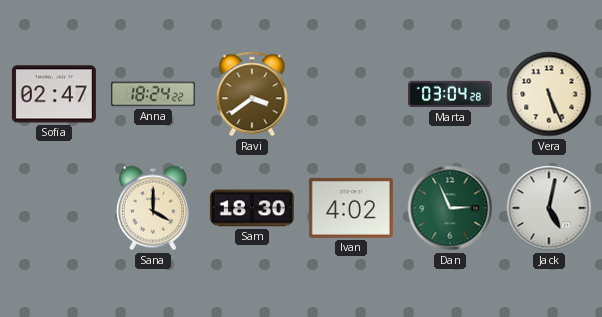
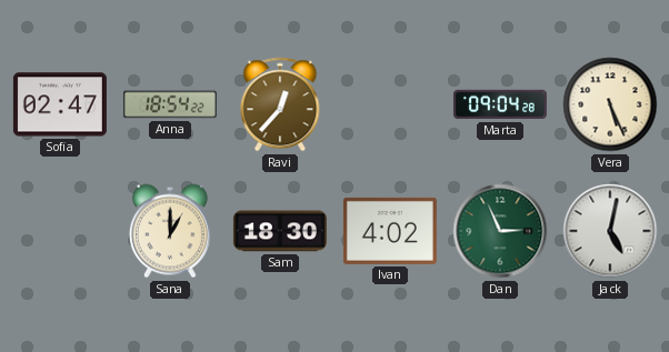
Anna: 18:24 -> 18:54
Ravi: 3:39 -> 12:37
Marta: 03:04 -> 09:04
Sana: 4:00 -> 1:00
